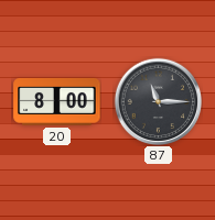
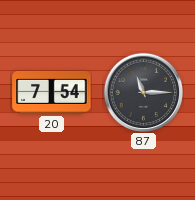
20: 8:00 -> 7:54
